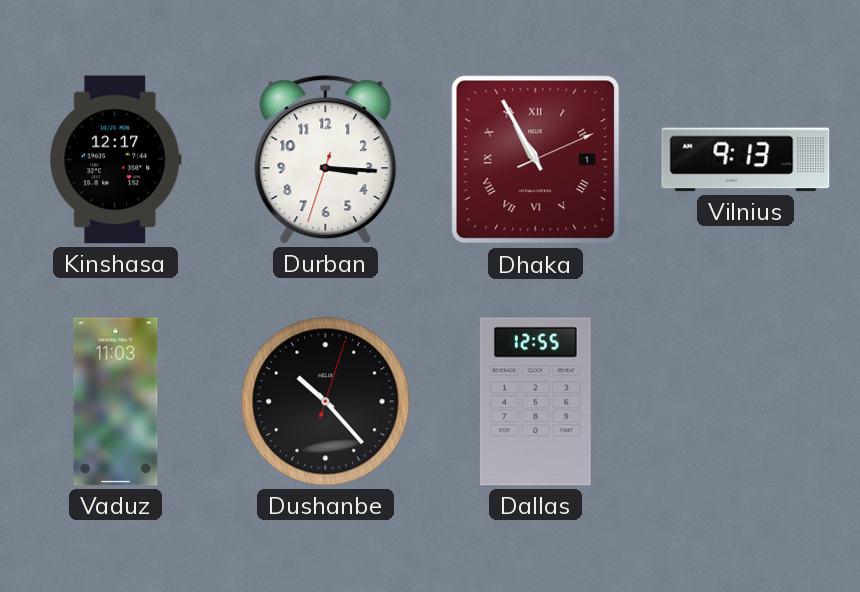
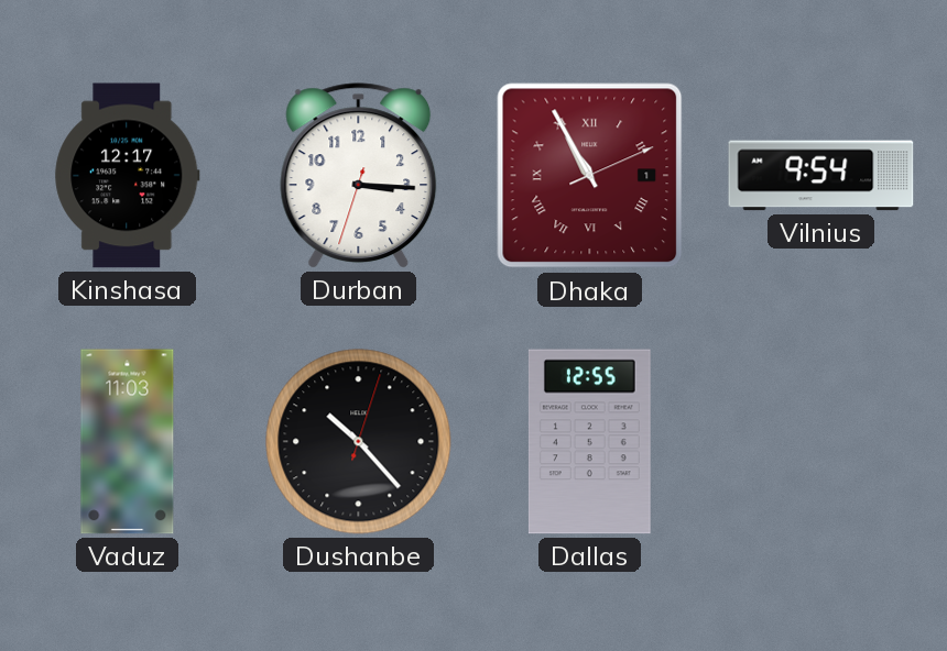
Vilnius: 9:13 -> 9:54
